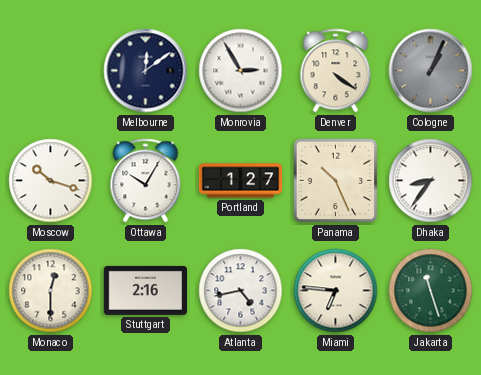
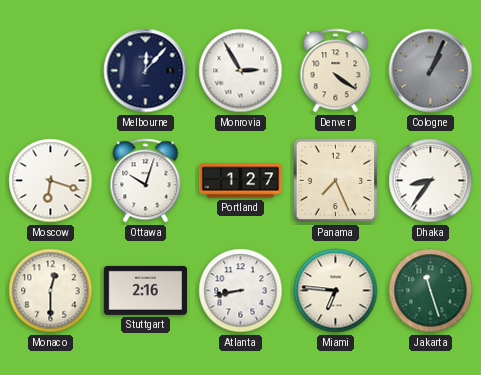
Melbourne: 12:09 -> 12:07
Moscow: 10:18 -> 6:18
Ottawa: 10:05 -> 10:03
Panama: 10:26 -> 7:26
Atlanta: 4:43 -> 8:43
